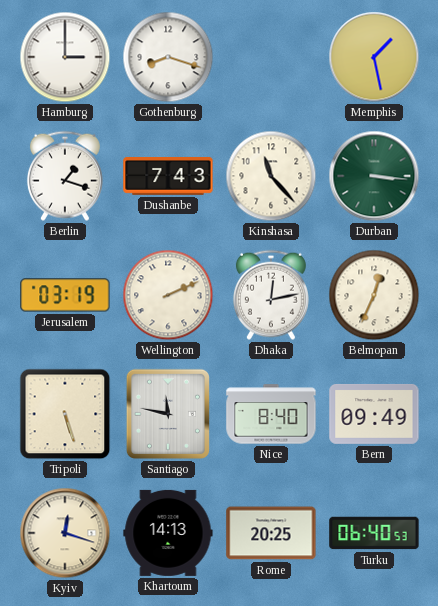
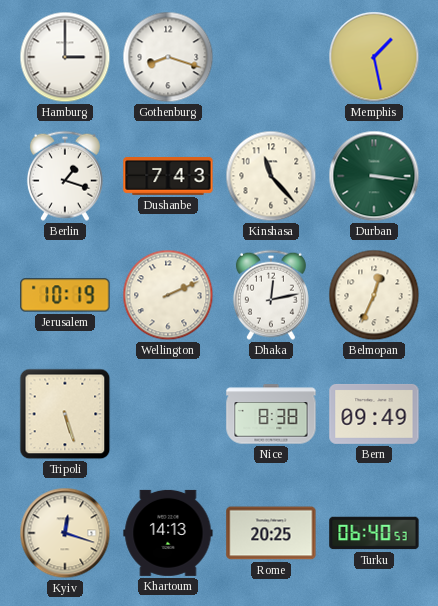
Jerusalem: 03:19 -> 10:19
Santiago: 11:47 -> none
Nice: 8:40 -> 8:38
